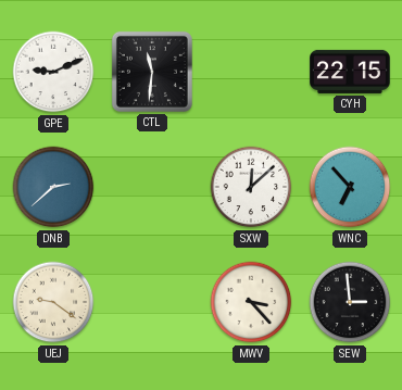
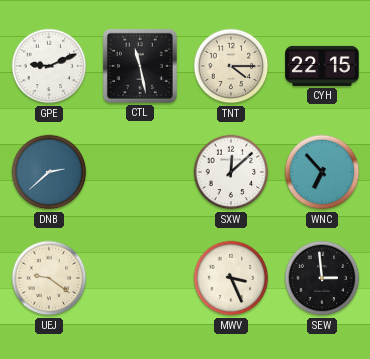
CTL: 11:31 -> 11:28
TNT: none -> 4:15
MWV: 3:23 -> 3:26
